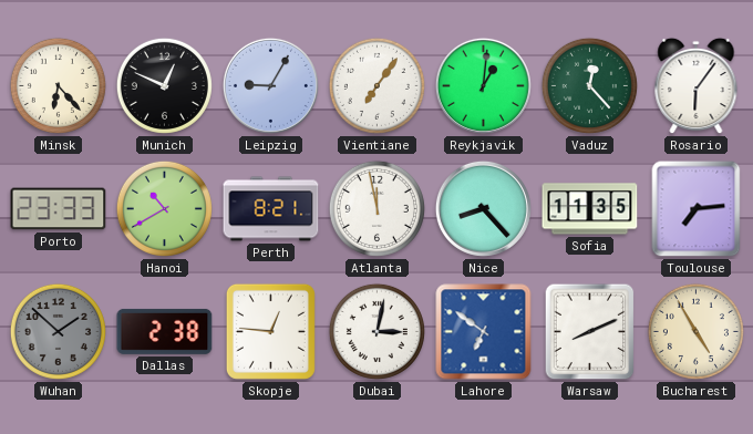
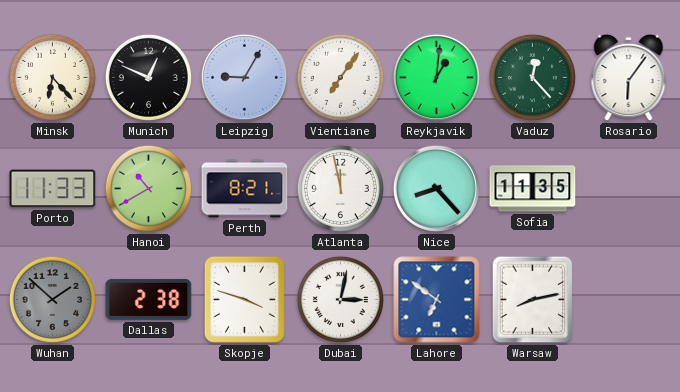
Porto: 23:33 -> 11:33
Toulouse: 7:14 -> none
Skopje: 12:46 -> 3:48
Warsaw: 8:11 -> 8:13
Bucharest: 4:55 -> none
